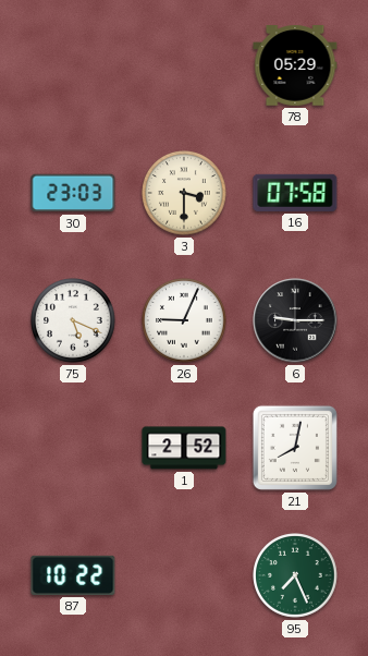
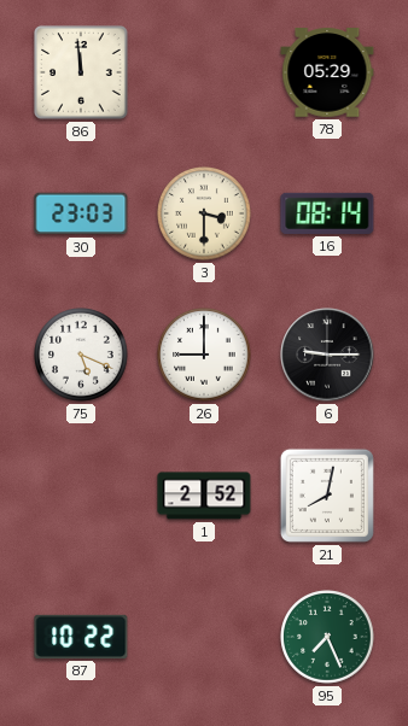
86: none -> 11:59
16: 07:58 -> 08:14
26: 9:04 -> 9:00
